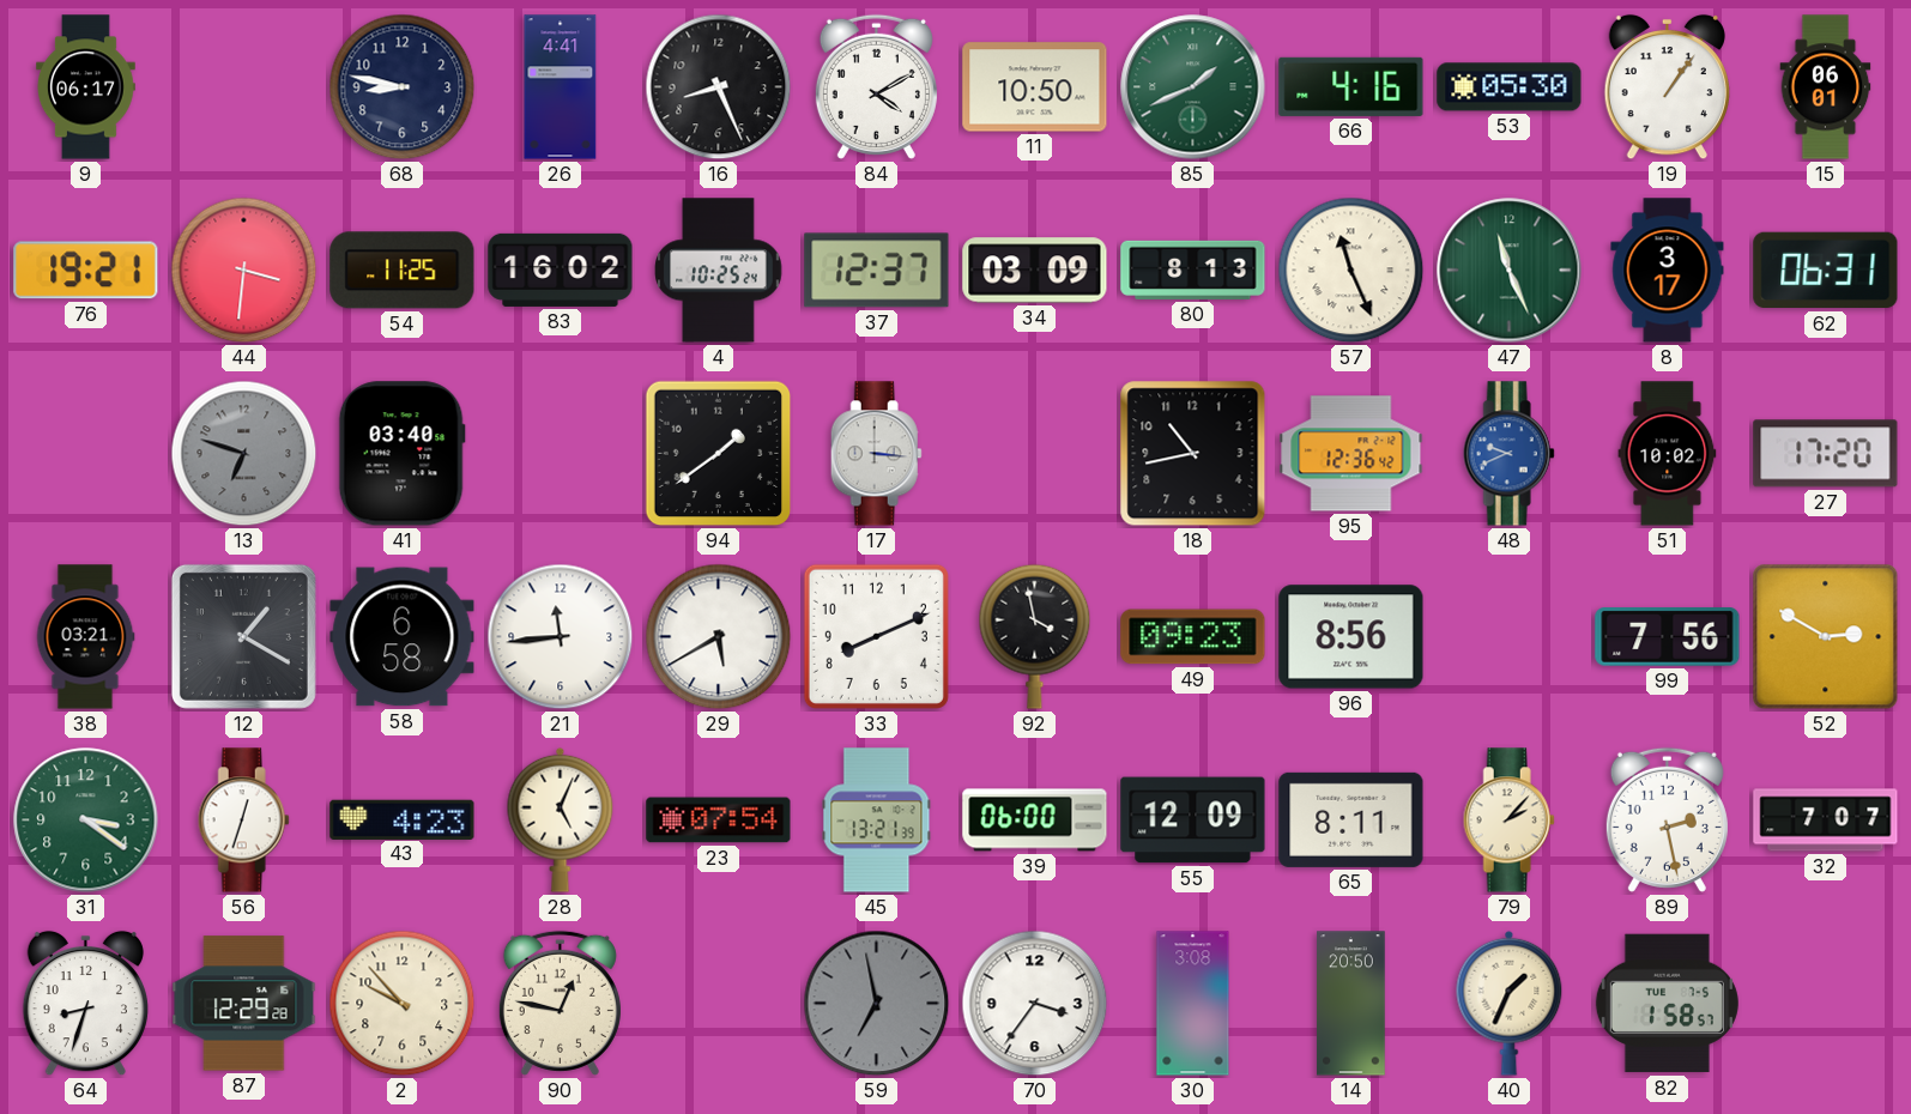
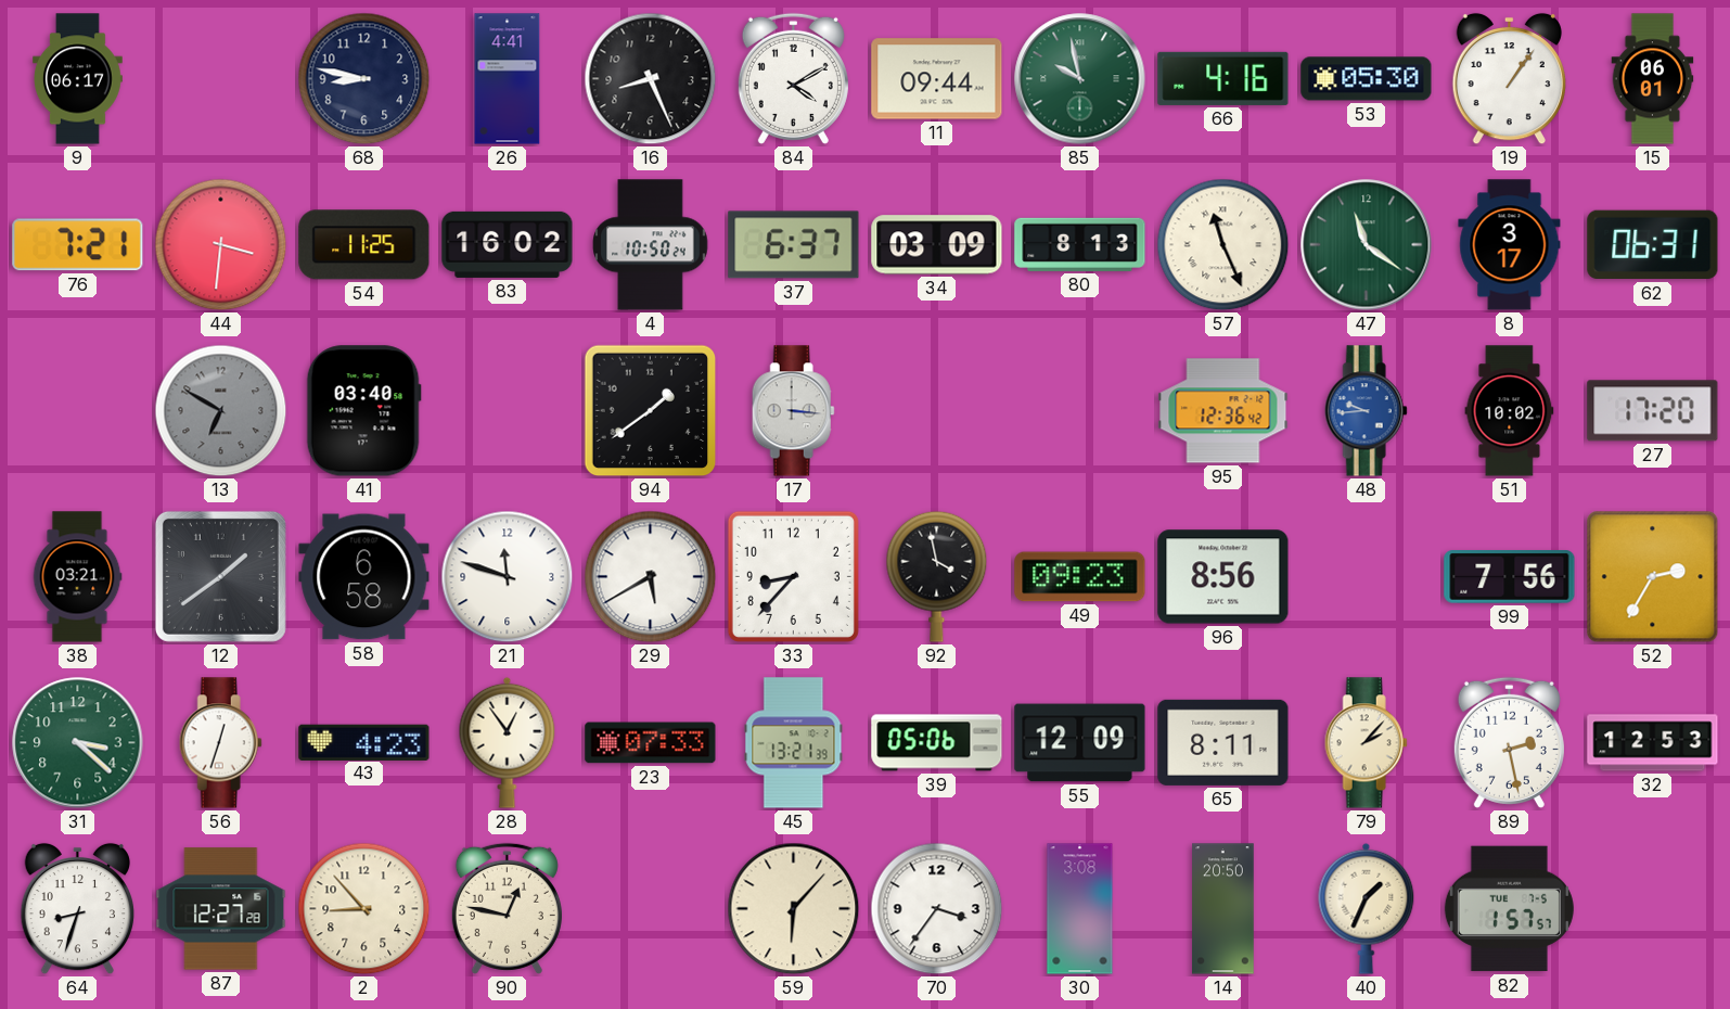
11: 10:50 -> 09:44
85: 1:41 -> 9:58
76: 19:21 -> 7:21
4: 10:25 -> 10:50
37: 12:37 -> 6:37
47: 11:26 -> 11:21
13: 6:48 -> 6:50
18: 10:43 -> none
48: 9:41 -> 9:44
12: 1:20 -> 1:39
21: 11:44 -> 11:48
33: 8:11 -> 8:37
52: 2:50 -> 2:35
31: 3:21 -> 3:22
28: 5:04 -> 12:54
23: 07:54 -> 07:33
39: 06:00 -> 05:06
32: 7:07 -> 12:53
87: 12:29 -> 12:27
2: 9:53 -> 8:53
59: 6:58 -> 6:07
59 dial: grey -> cream
82: 1:58 -> 1:57
